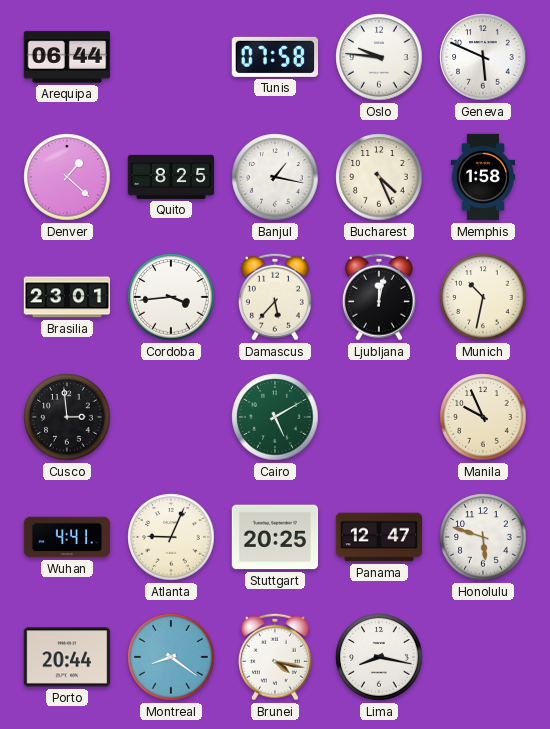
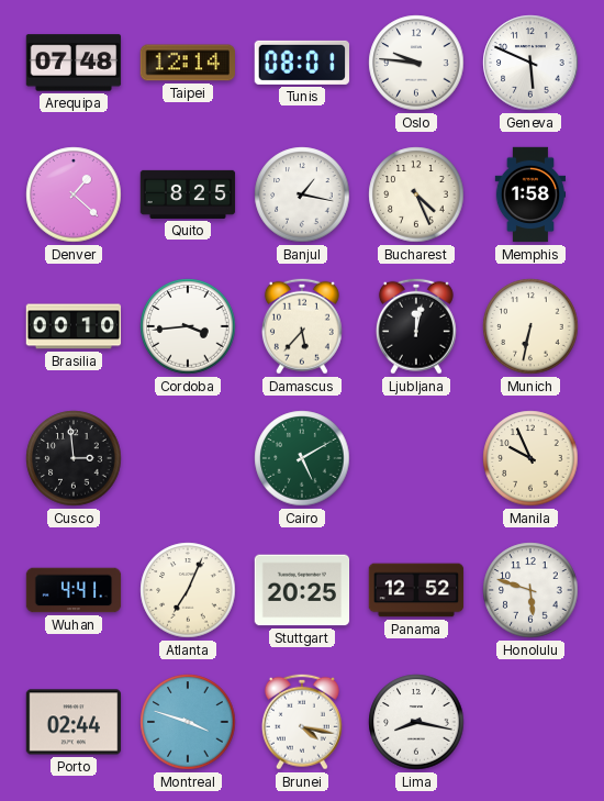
Arequipa: 06:44 -> 07:48
Taipei: none -> 12:14
Tunis: 07:58 -> 08:01
Brasilia: 23:01 -> 00:10
Munich: 10:32 -> 6:32
Atlanta: 9:04 -> 7:04
Panama: 12:47 -> 12:52
Porto: 20:44 -> 02:44
Montreal: 8:21 -> 3:48
